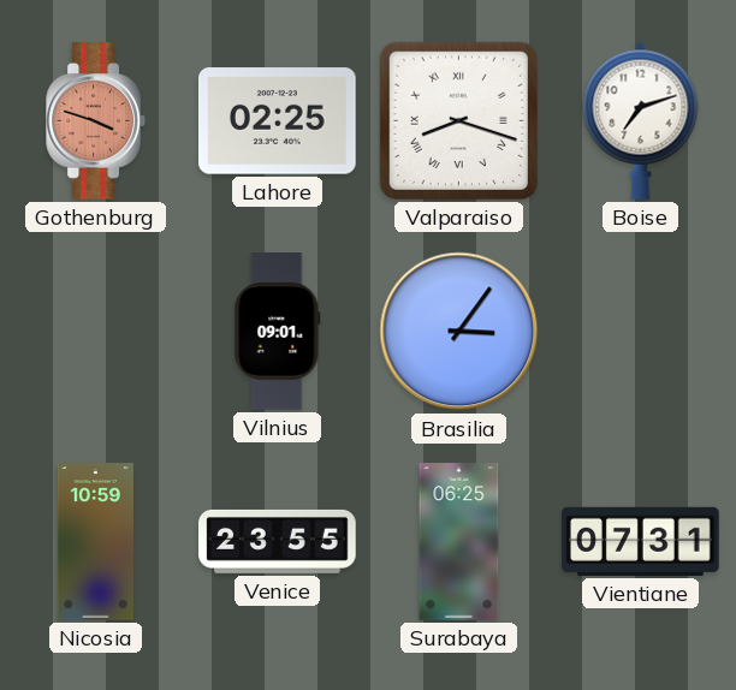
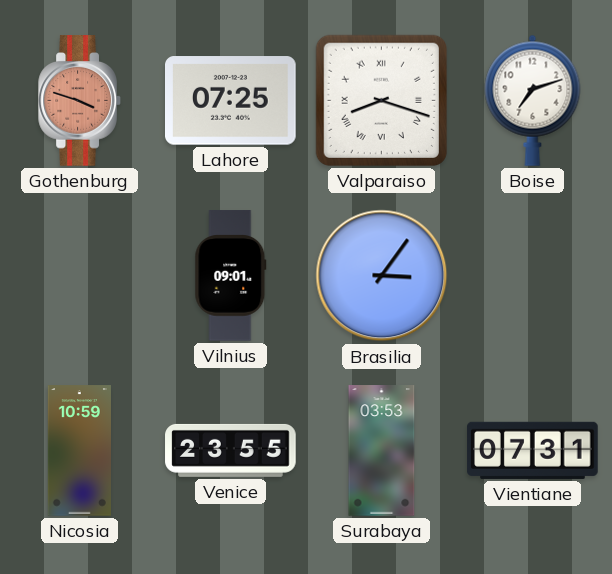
Lahore: 02:25 -> 07:25
Surabaya: 06:25 -> 03:53
